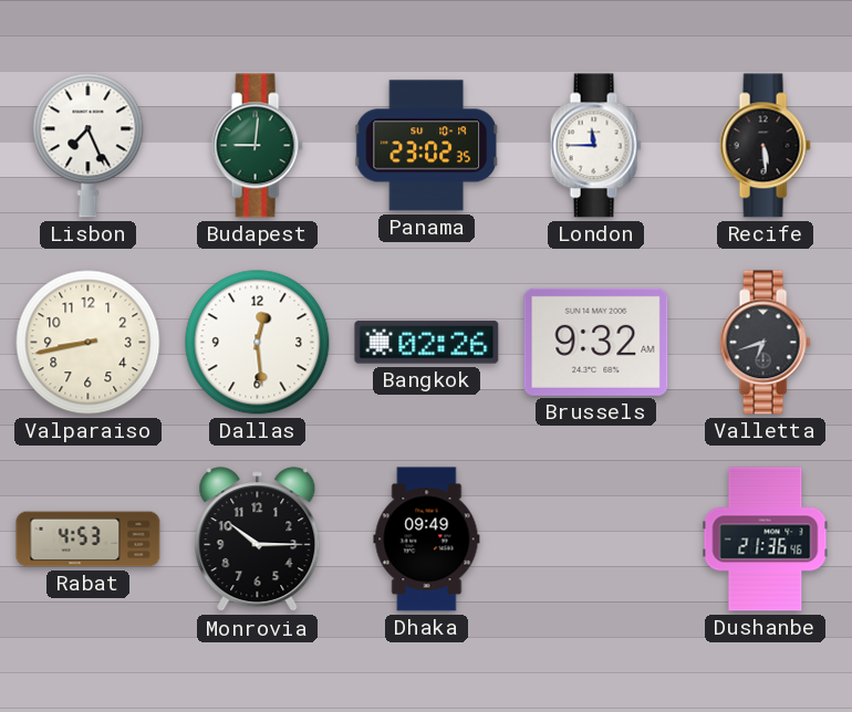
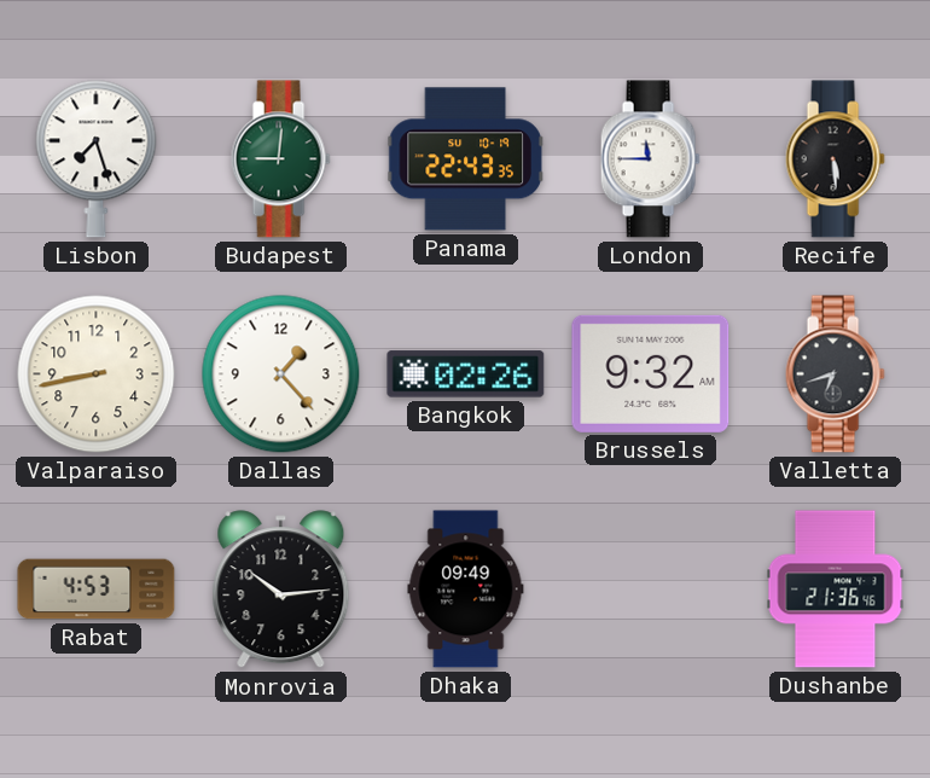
Lisbon: 7:26 -> 7:27
Panama: 23:02 -> 22:43
Dallas: 12:29 -> 1:23
Monrovia: 10:15 -> 10:14
